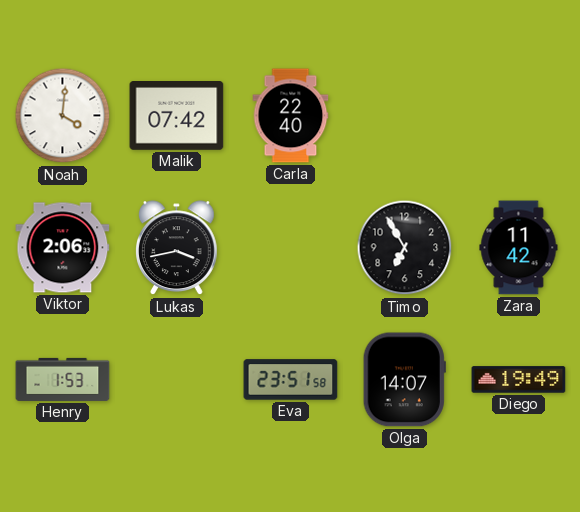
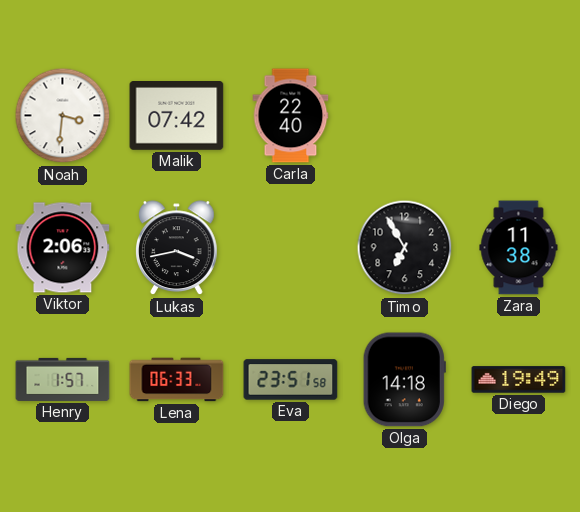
Noah: 4:01 -> 3:31
Zara: 11:42 -> 11:38
Henry: 1:53 -> 1:57
Lena: none -> 06:33
Olga: 14:07 -> 14:18
